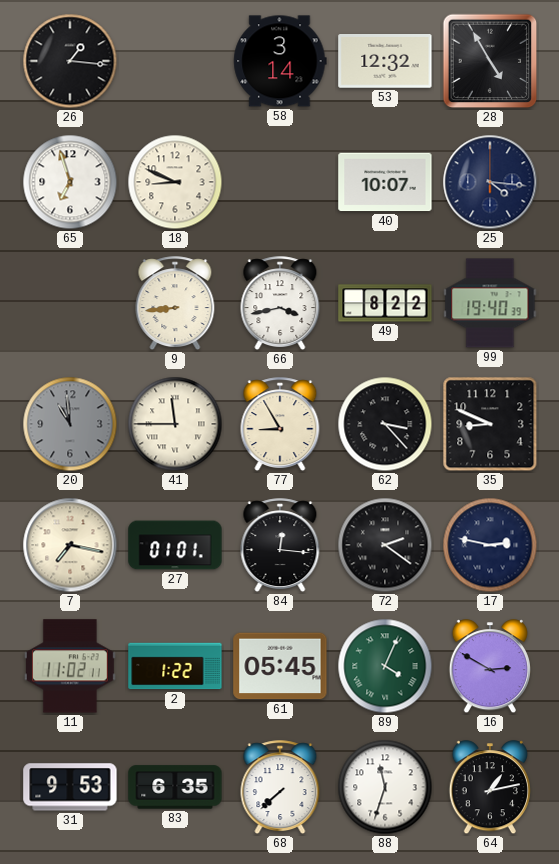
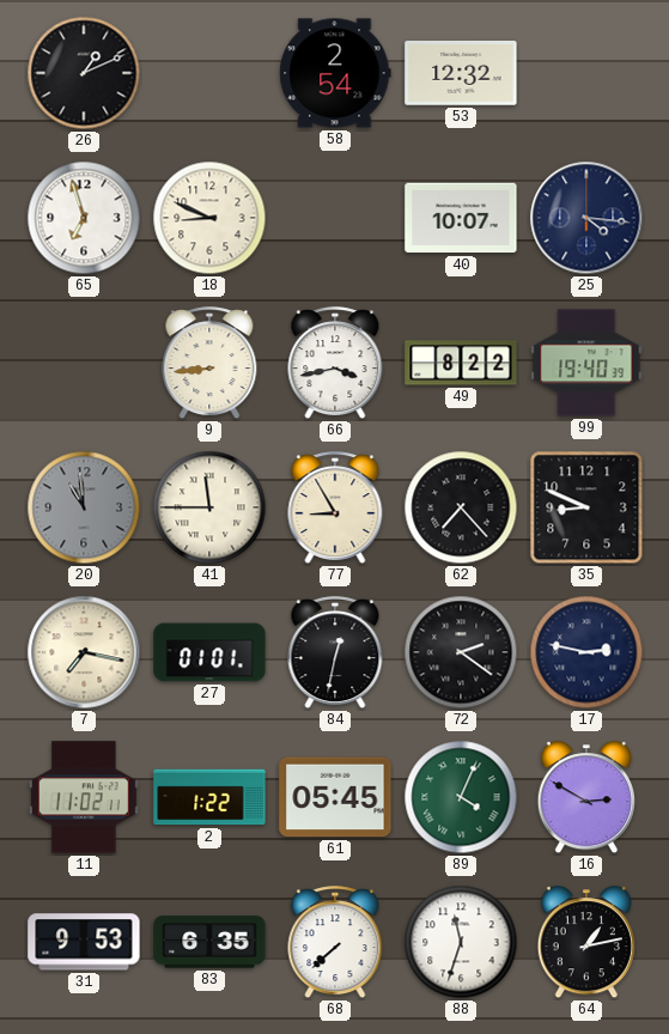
26: 1:16 -> 1:11
58: 3:14 -> 2:54
28: 4:55 -> none
62: 3:23 -> 7:23
84: 12:16 -> 12:32
